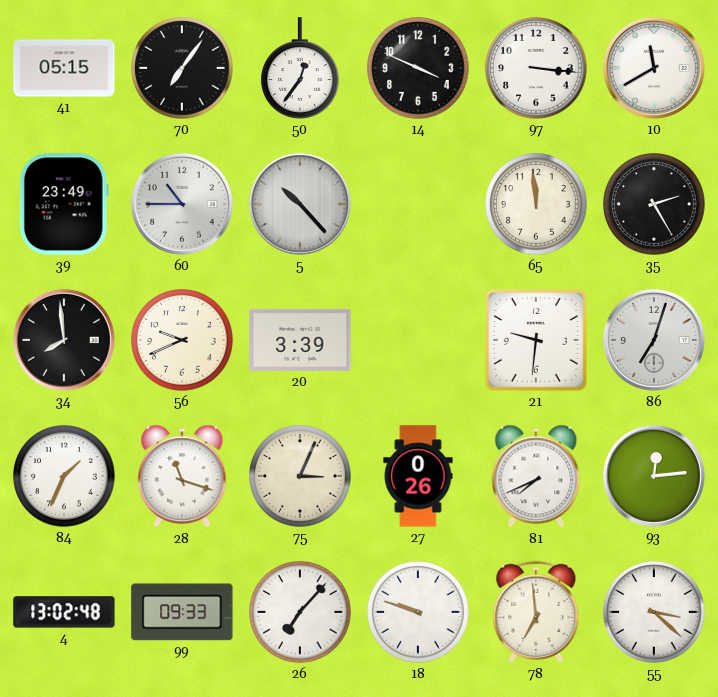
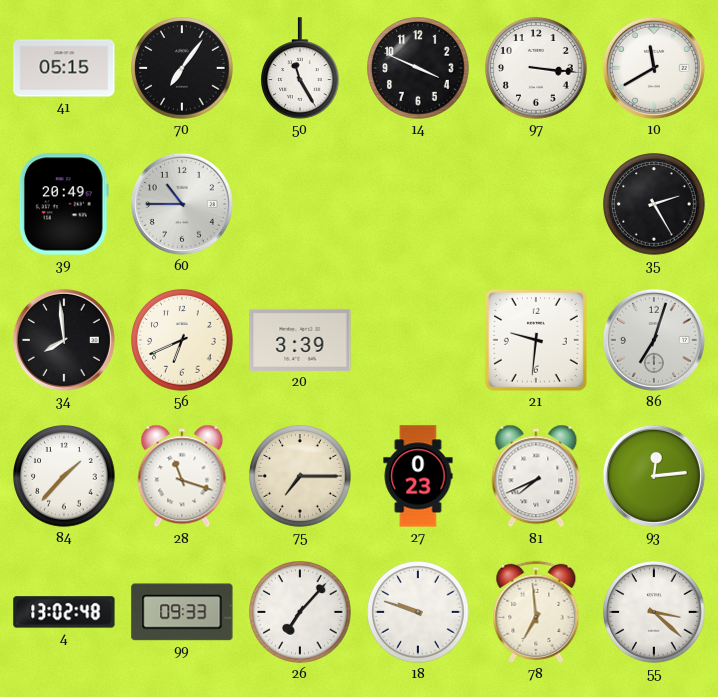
50: 12:36 -> 11:25
39: 23:49 -> 20:49
5: 10:23 -> none
65: 11:59 -> none
56: 9:41 -> 6:41
84: 1:34 -> 1:37
75: 3:04 -> 7:15
27: 0:26 -> 0:23
